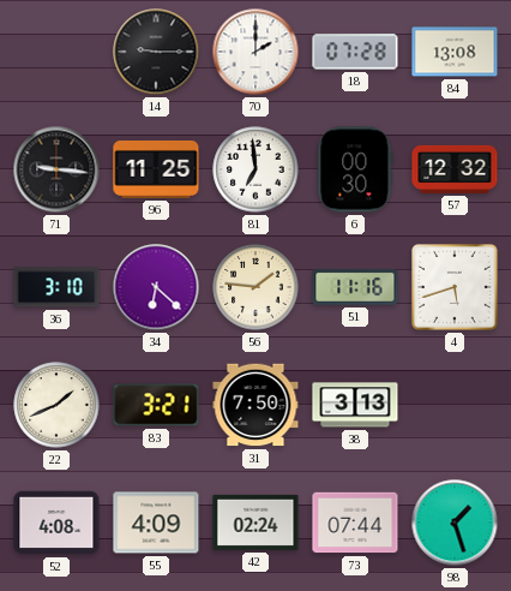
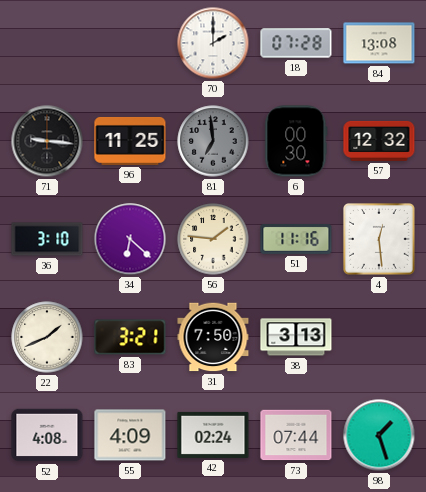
14: 9:15 -> none
81 dial: white -> grey
4: 5:42 -> 12:29
